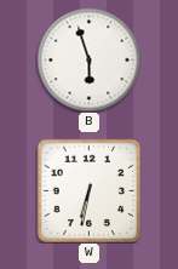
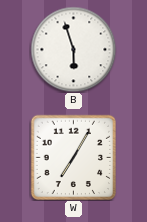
W: 6:32 -> 7:05
